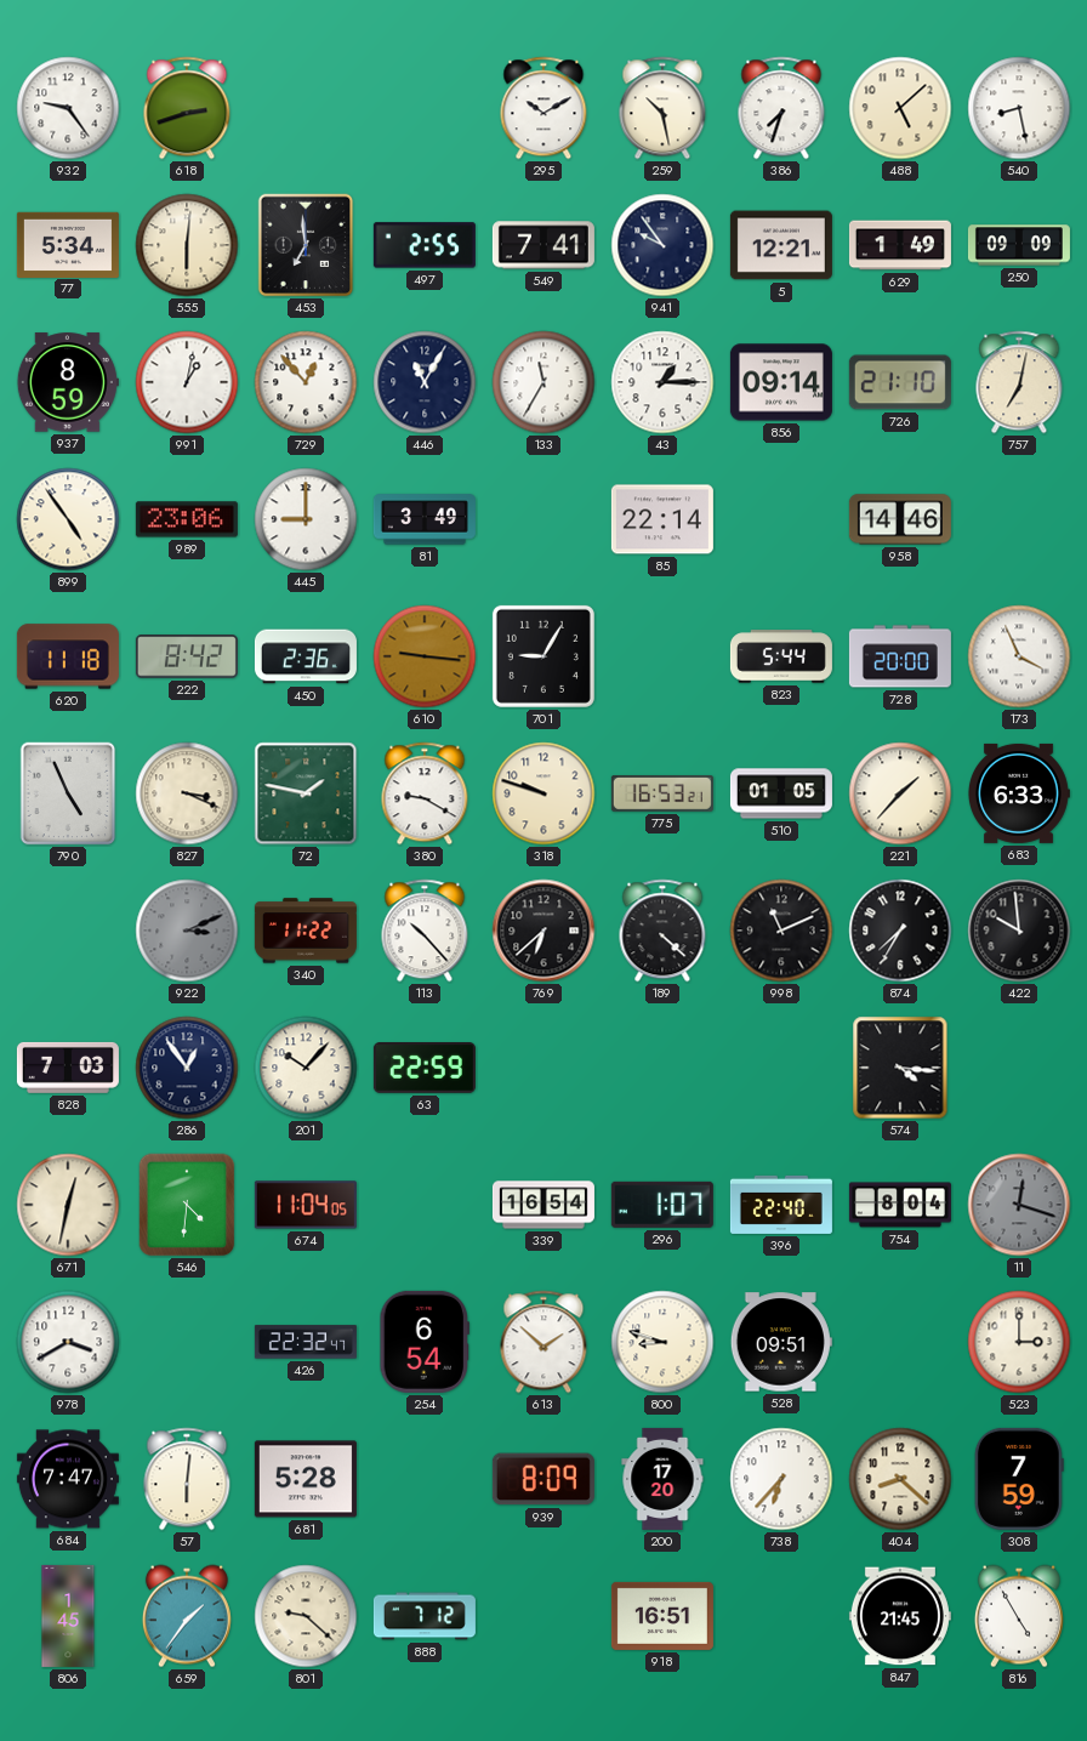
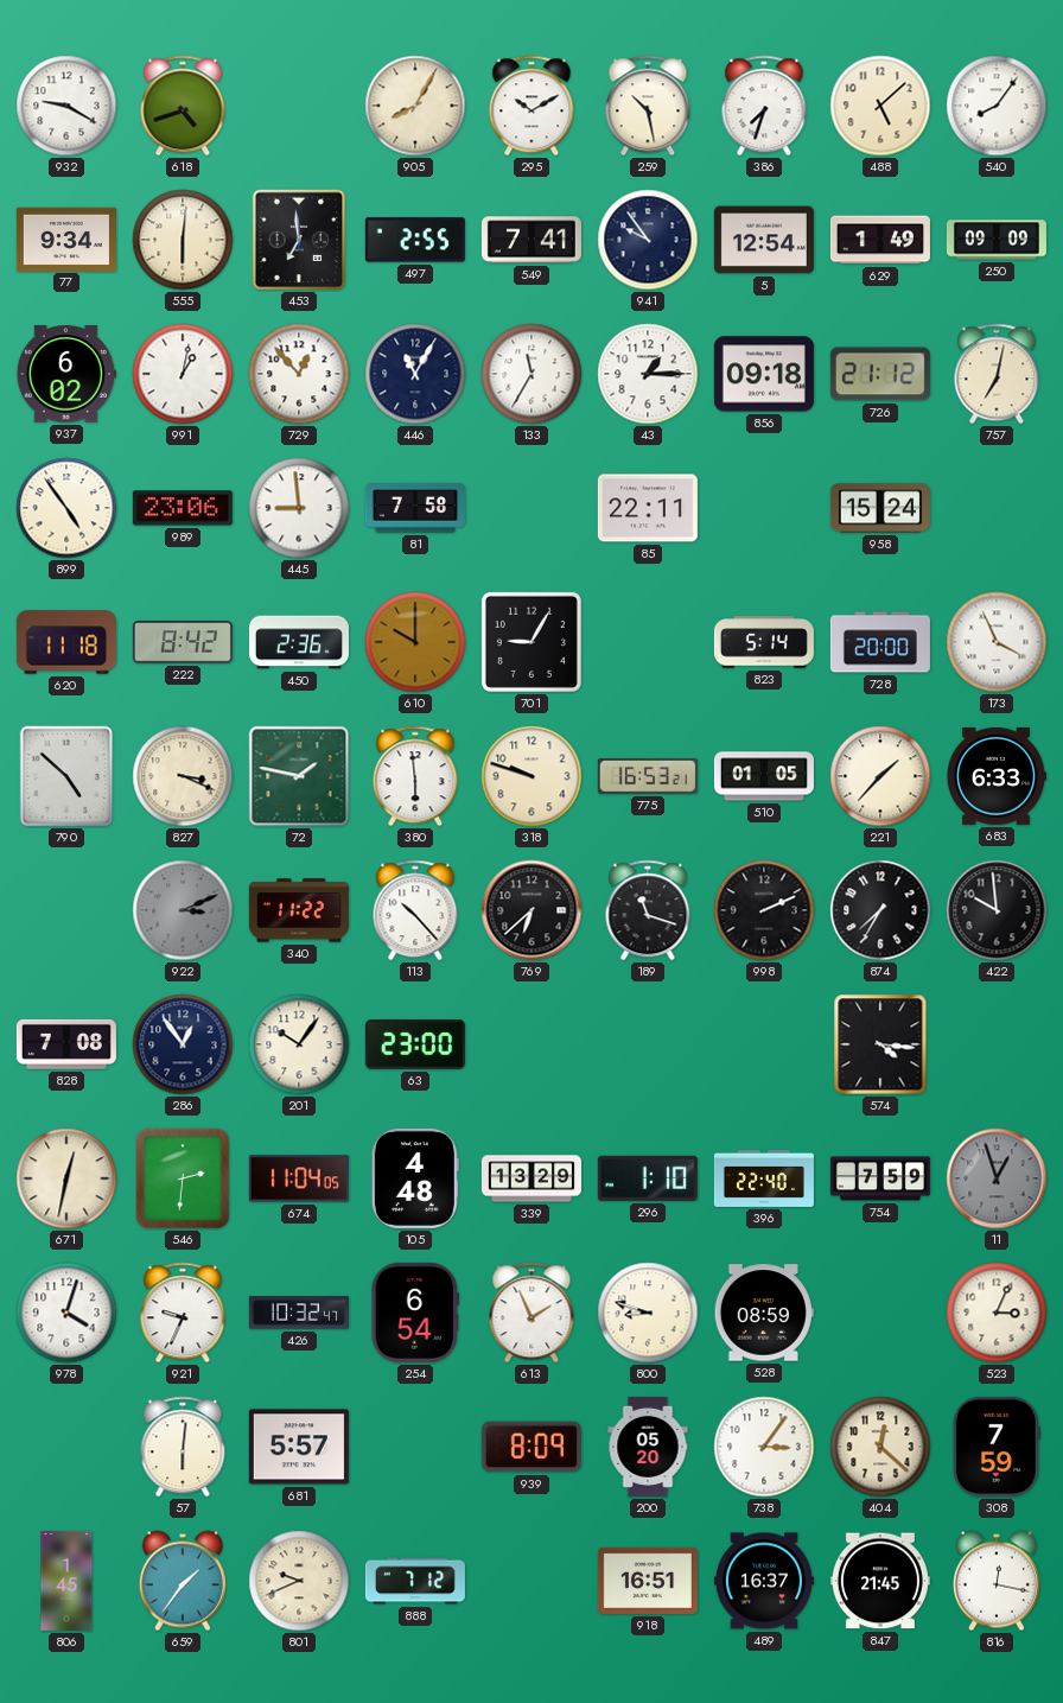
932: 9:24 -> 9:20
618: 2:42 -> 4:42
905: none -> 8:05
540: 8:28 -> 8:06
77: 5:34 -> 9:34
5: 12:21 -> 12:54
937: 8:59 -> 6:02
856: 09:14 -> 09:18
726: 21:10 -> 21:12
445: 9:00 -> 8:59
81: 3:49 -> 7:58
85: 22:14 -> 22:11
958: 14:46 -> 15:24
610: 9:16 -> 10:00
823: 5:44 -> 5:14
790: 4:56 -> 4:52
380: 9:20 -> 5:59
189: 4:22 -> 11:18
998: 11:11 -> 2:11
828: 7:03 -> 7:08
201: 10:07 -> 10:06
63: 22:59 -> 23:00
546: 4:31 -> 2:31
105: none -> 4:48
339: 16:54 -> 13:29
296: 1:07 -> 1:10
754: 8:04 -> 7:59
11: 12:18 -> 12:57
978: 3:40 -> 4:03
921: none -> 9:34
426: 22:32 -> 10:32
613: 1:52 -> 1:56
528: 09:51 -> 08:59
523: 3:00 -> 3:04
684: 7:47 -> none
681: 5:28 -> 5:57
200: 17:20 -> 05:20
738: 6:37 -> 3:06
404: 8:22 -> 12:22
801: 9:22 -> 9:41
489: none -> 16:37
816: 4:55 -> 12:17
